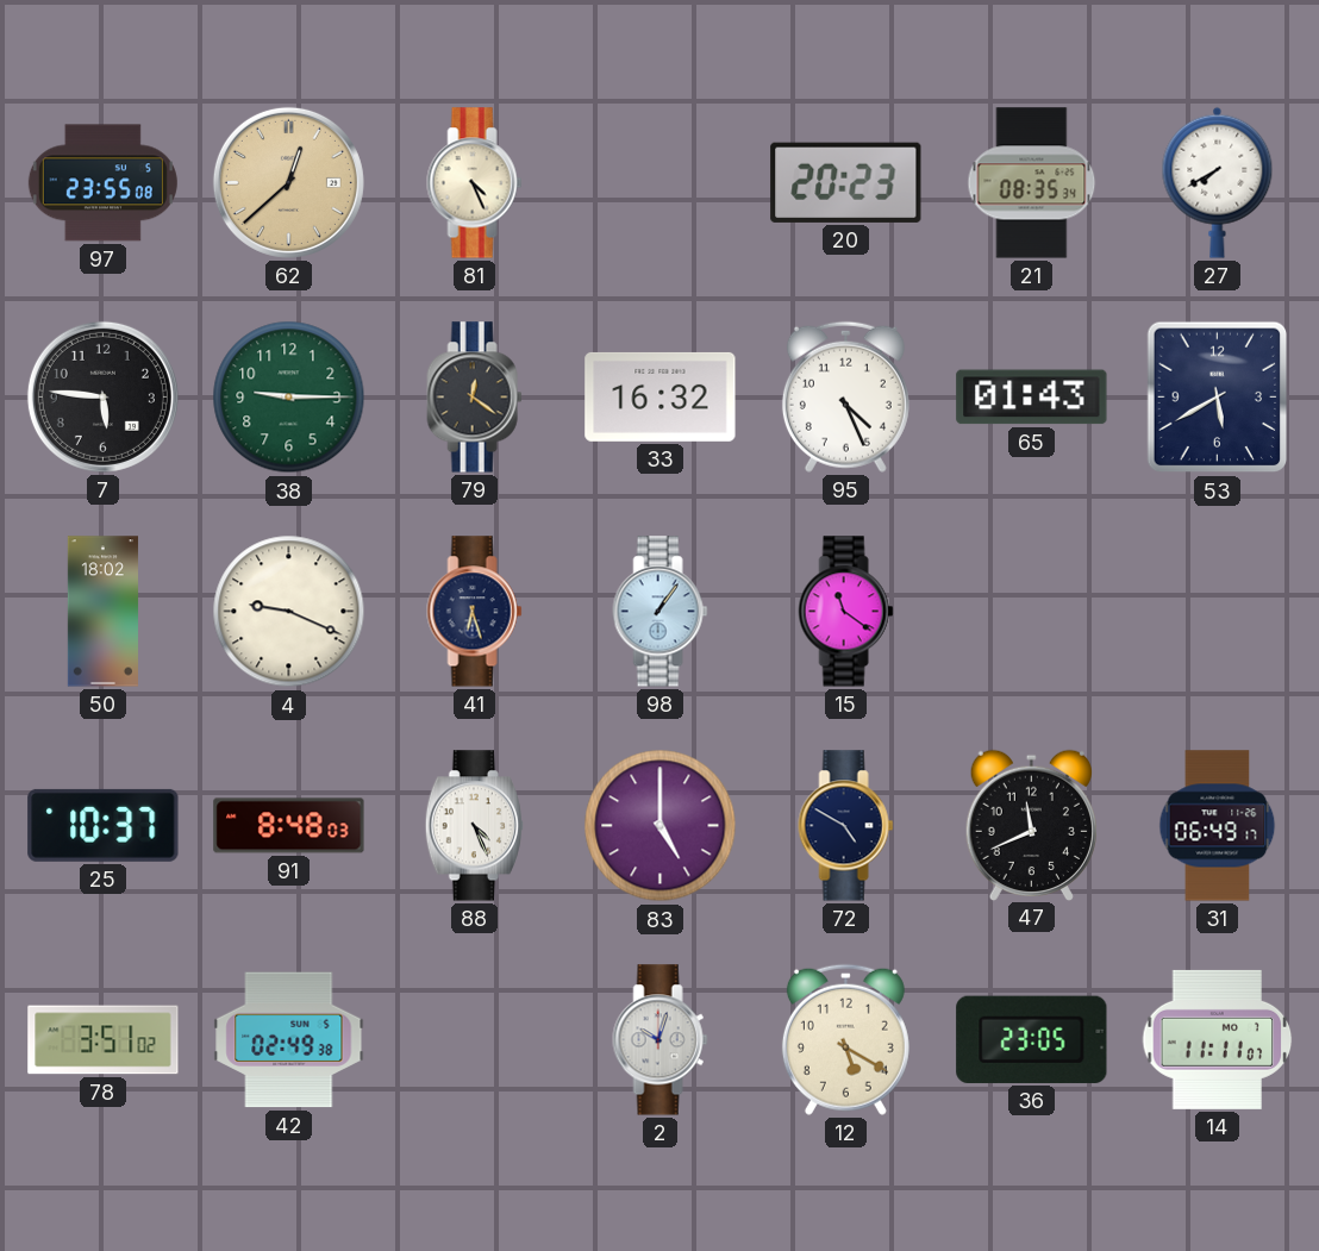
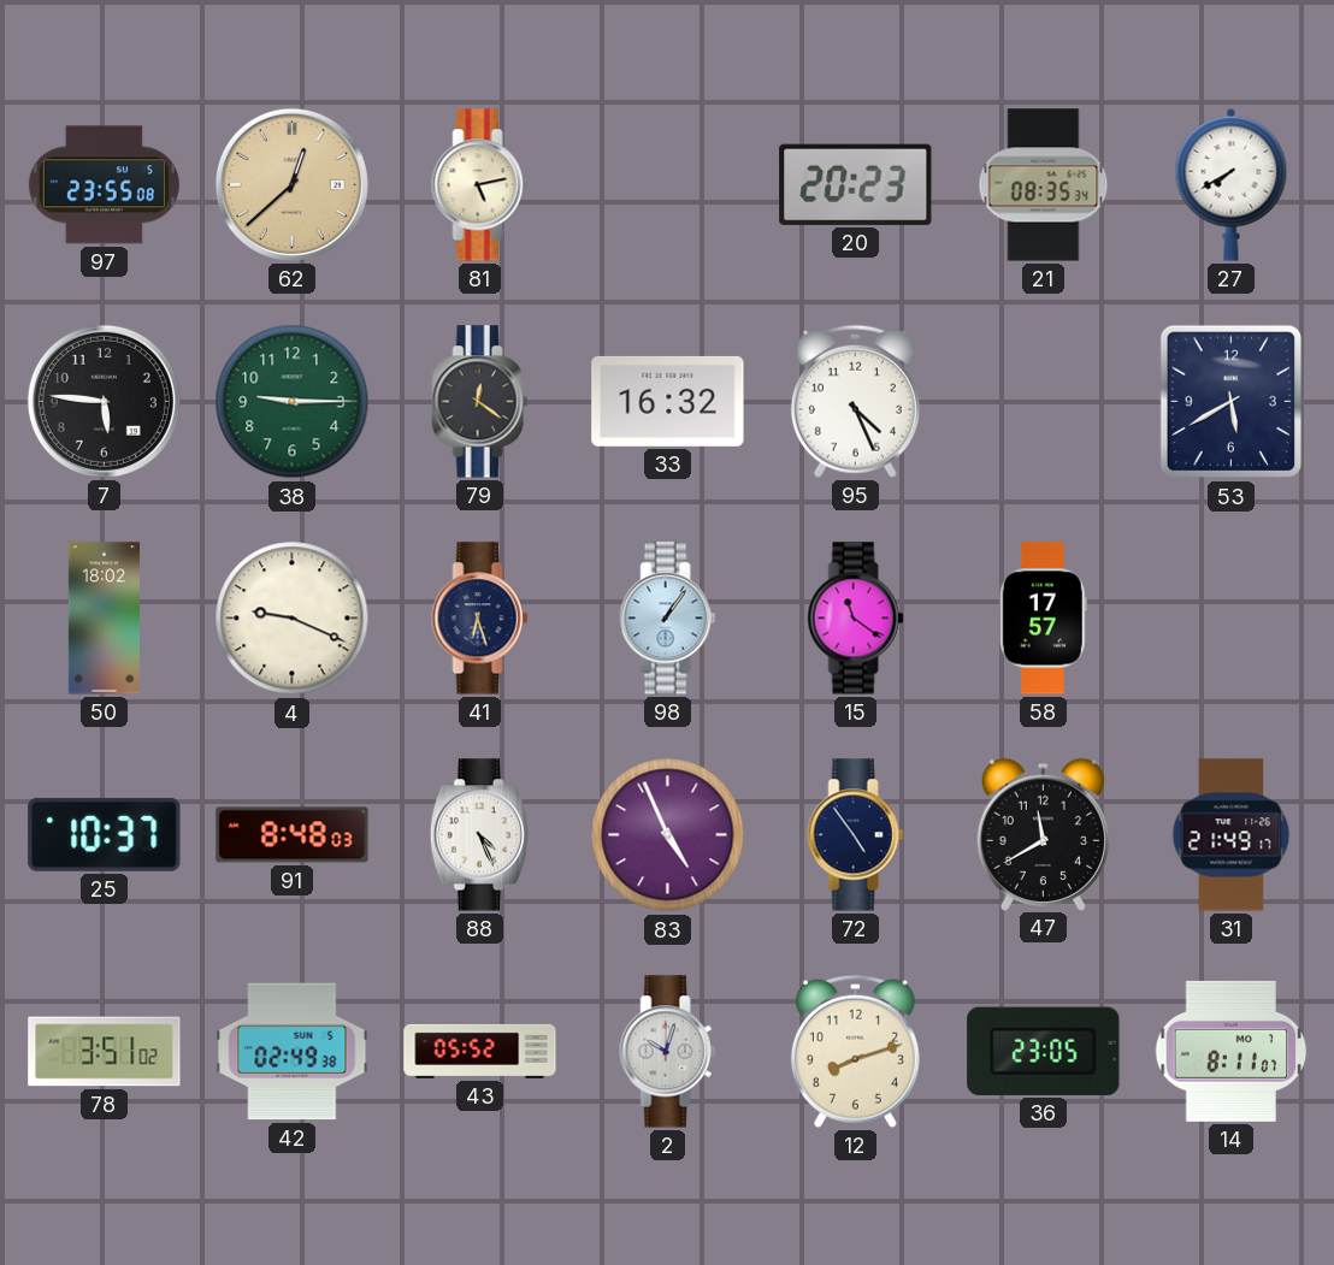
81: 4:26 -> 5:13
65: 01:43 -> none
58: none -> 17:57
83: 5:00 -> 4:56
72: 4:50 -> 4:54
47: 11:41 -> 11:40
31: 06:49 -> 21:49
43: none -> 05:52
12: 5:20 -> 8:12
14: 11:11 -> 8:11
